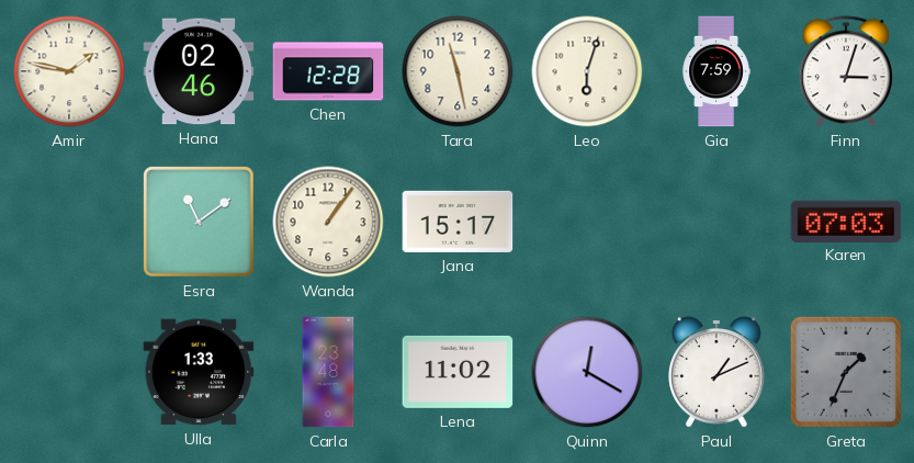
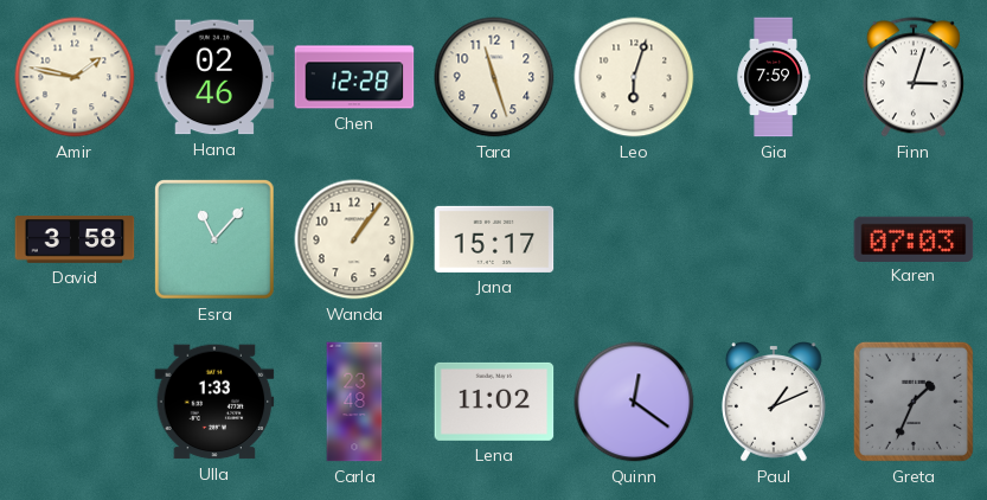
Tara: 11:28 -> 11:27
David: none -> 3:58
Esra: 11:09 -> 11:07
Quinn: 12:20 -> 12:21
